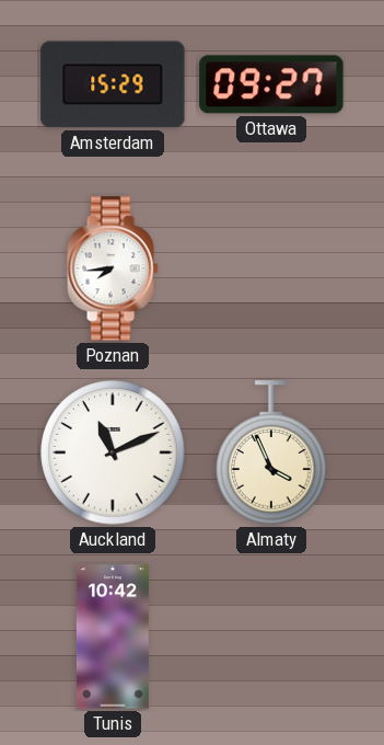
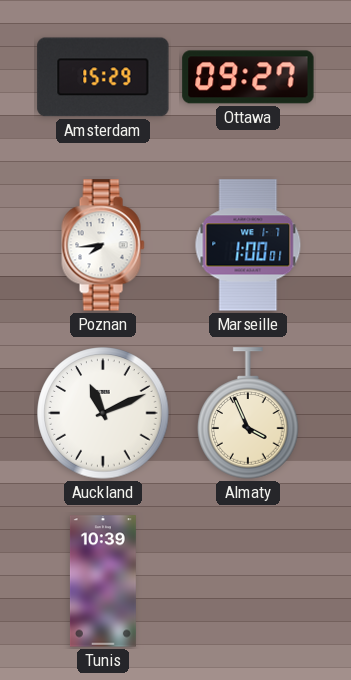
Marseille: none -> 1:00
Tunis: 10:42 -> 10:39
